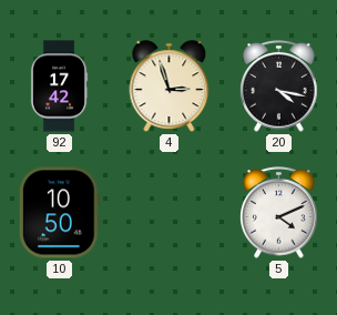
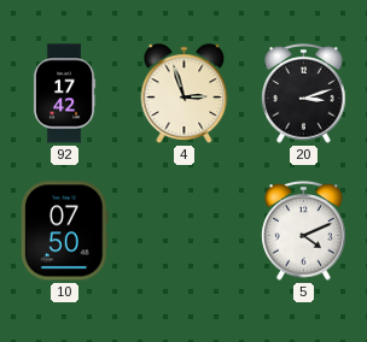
20: 4:17 -> 3:12
10: 10:50 -> 07:50
